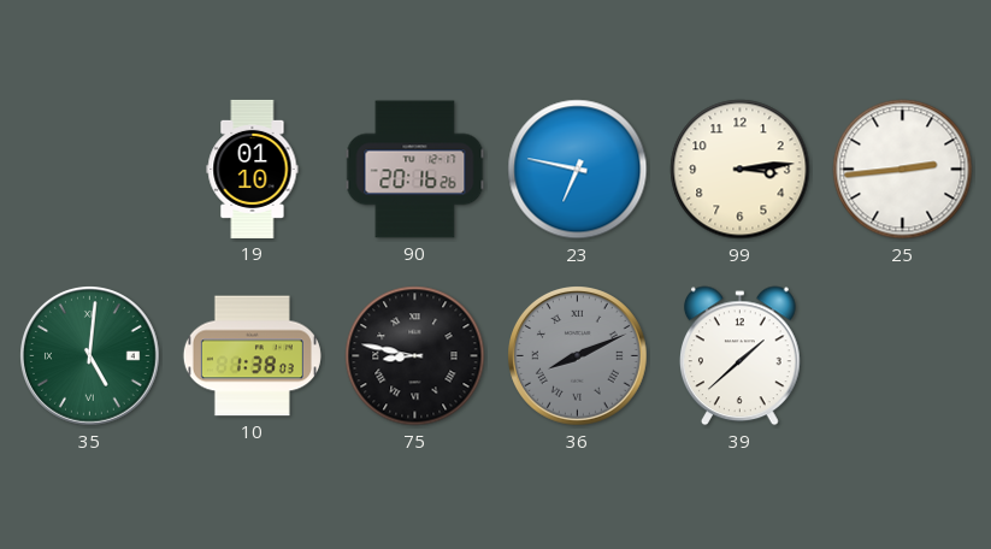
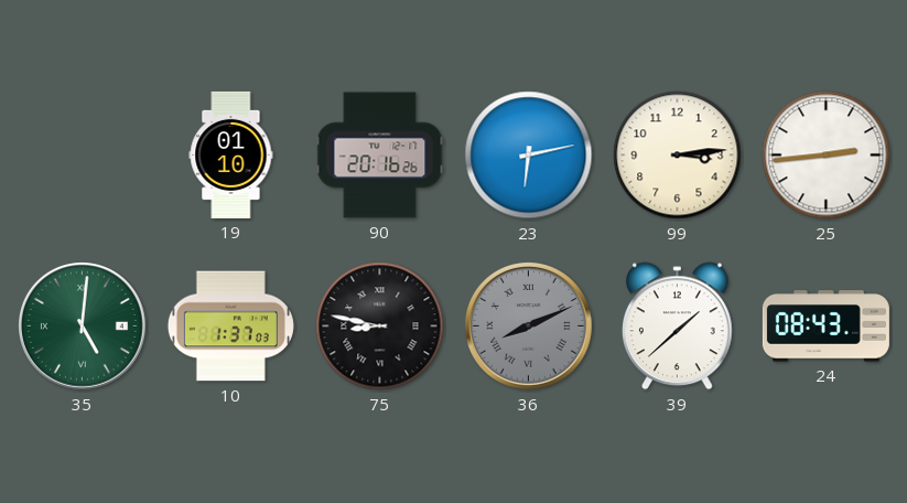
23: 6:47 -> 6:13
10: 1:38 -> 1:37
24: none -> 08:43
